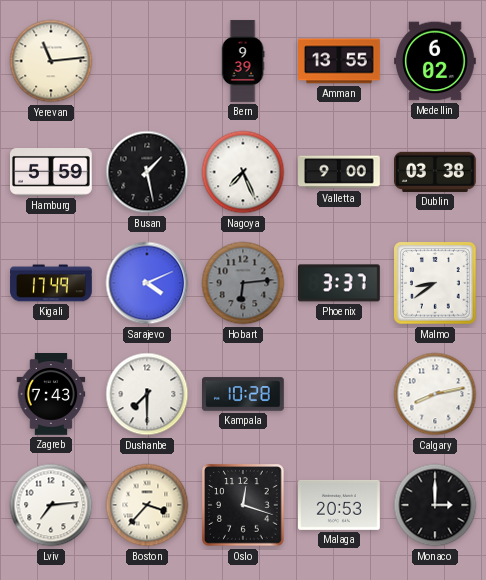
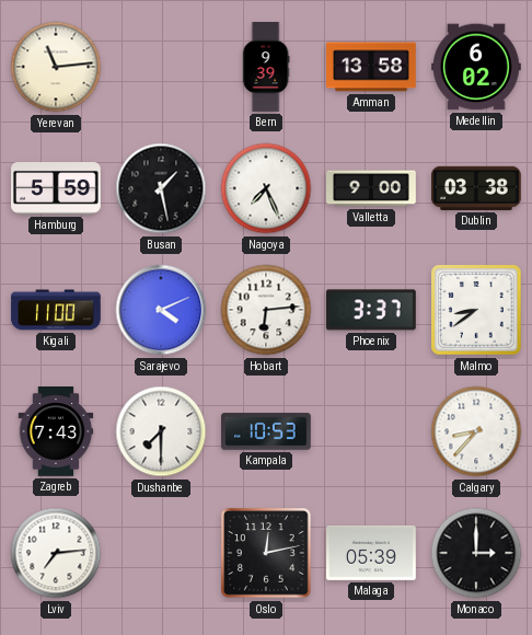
Amman: 13:55 -> 13:58
Kigali: 17:49 -> 11:00
Hobart dial: grey -> white
Kampala: 10:28 -> 10:53
Calgary: 8:13 -> 8:37
Boston: 3:37 -> none
Oslo: 12:18 -> 12:13
Malaga: 20:53 -> 05:39
